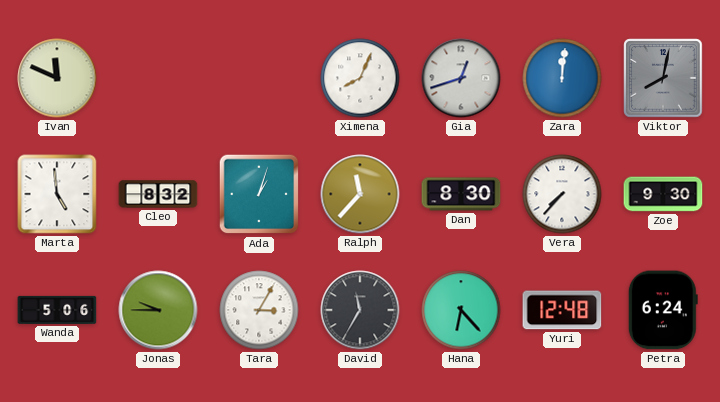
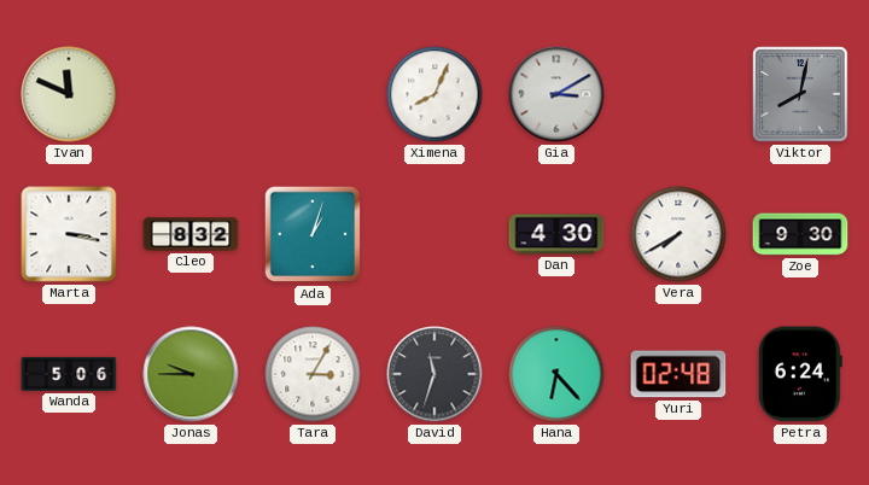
Gia: 12:42 -> 3:10
Zara: 12:01 -> none
Marta: 4:59 -> 3:17
Ralph: 11:37 -> none
Dan: 8:30 -> 4:30
Vera: 7:37 -> 7:40
David: 11:35 -> 11:33
Yuri: 12:48 -> 02:48
